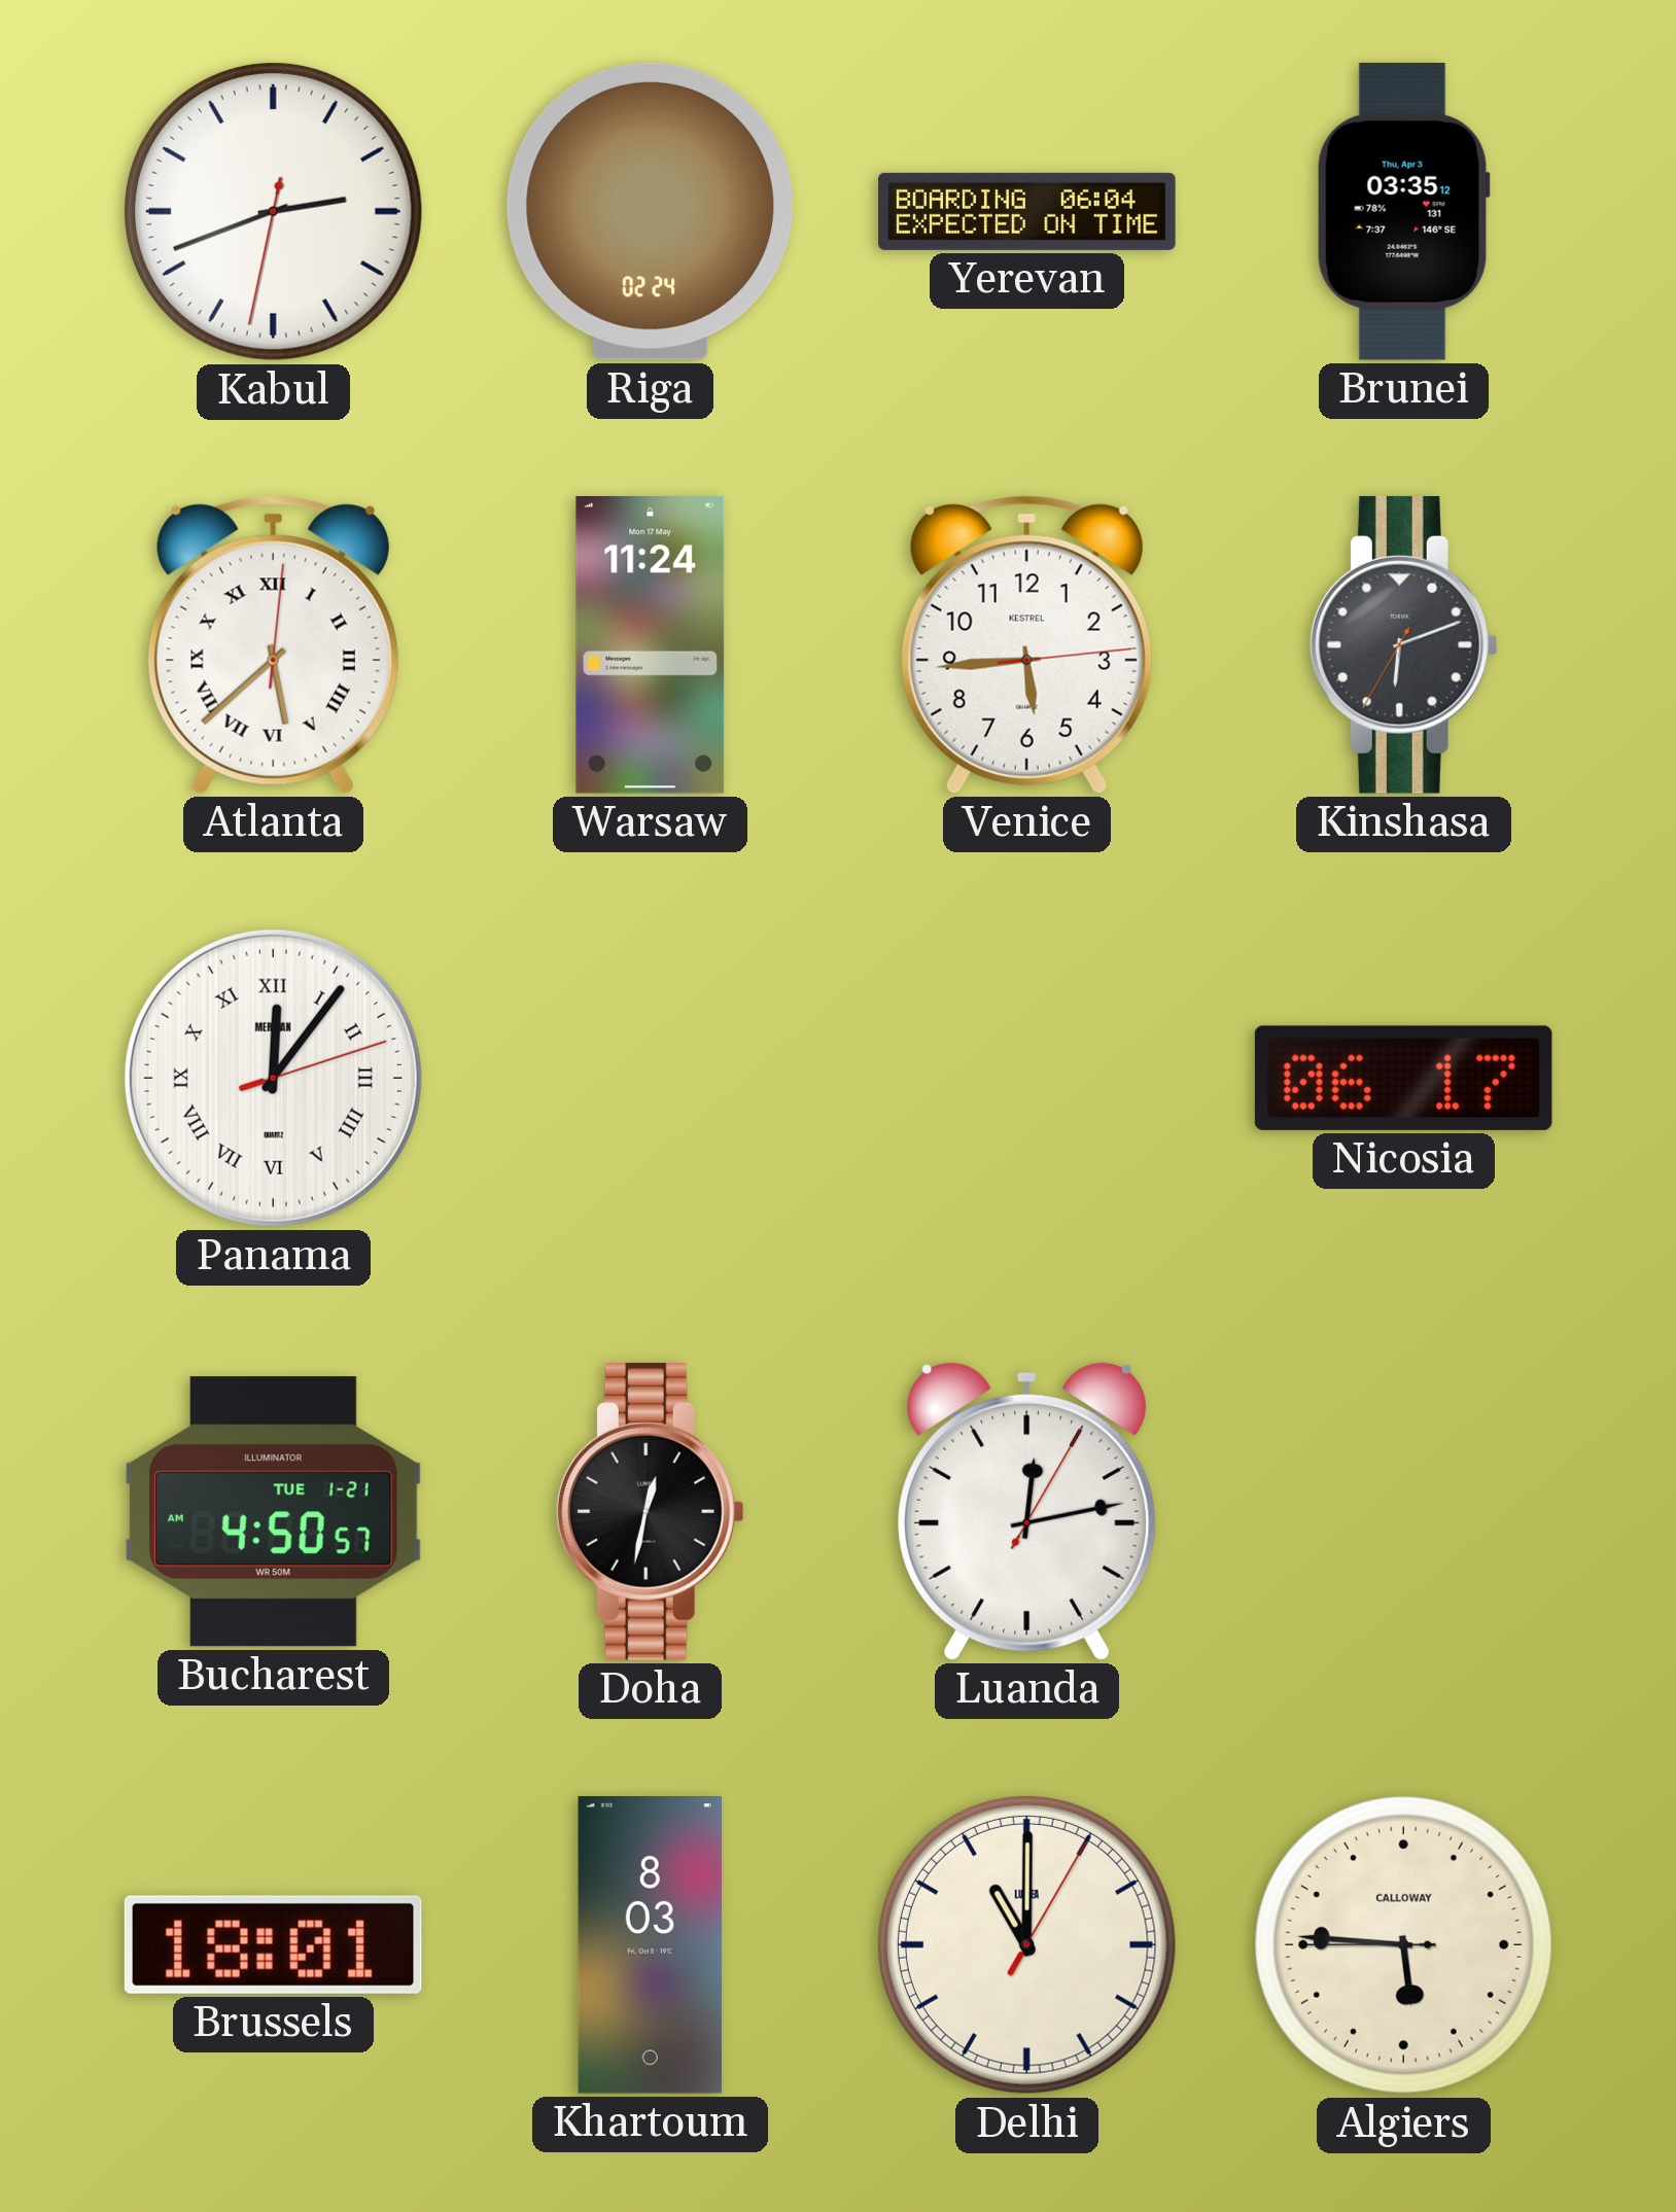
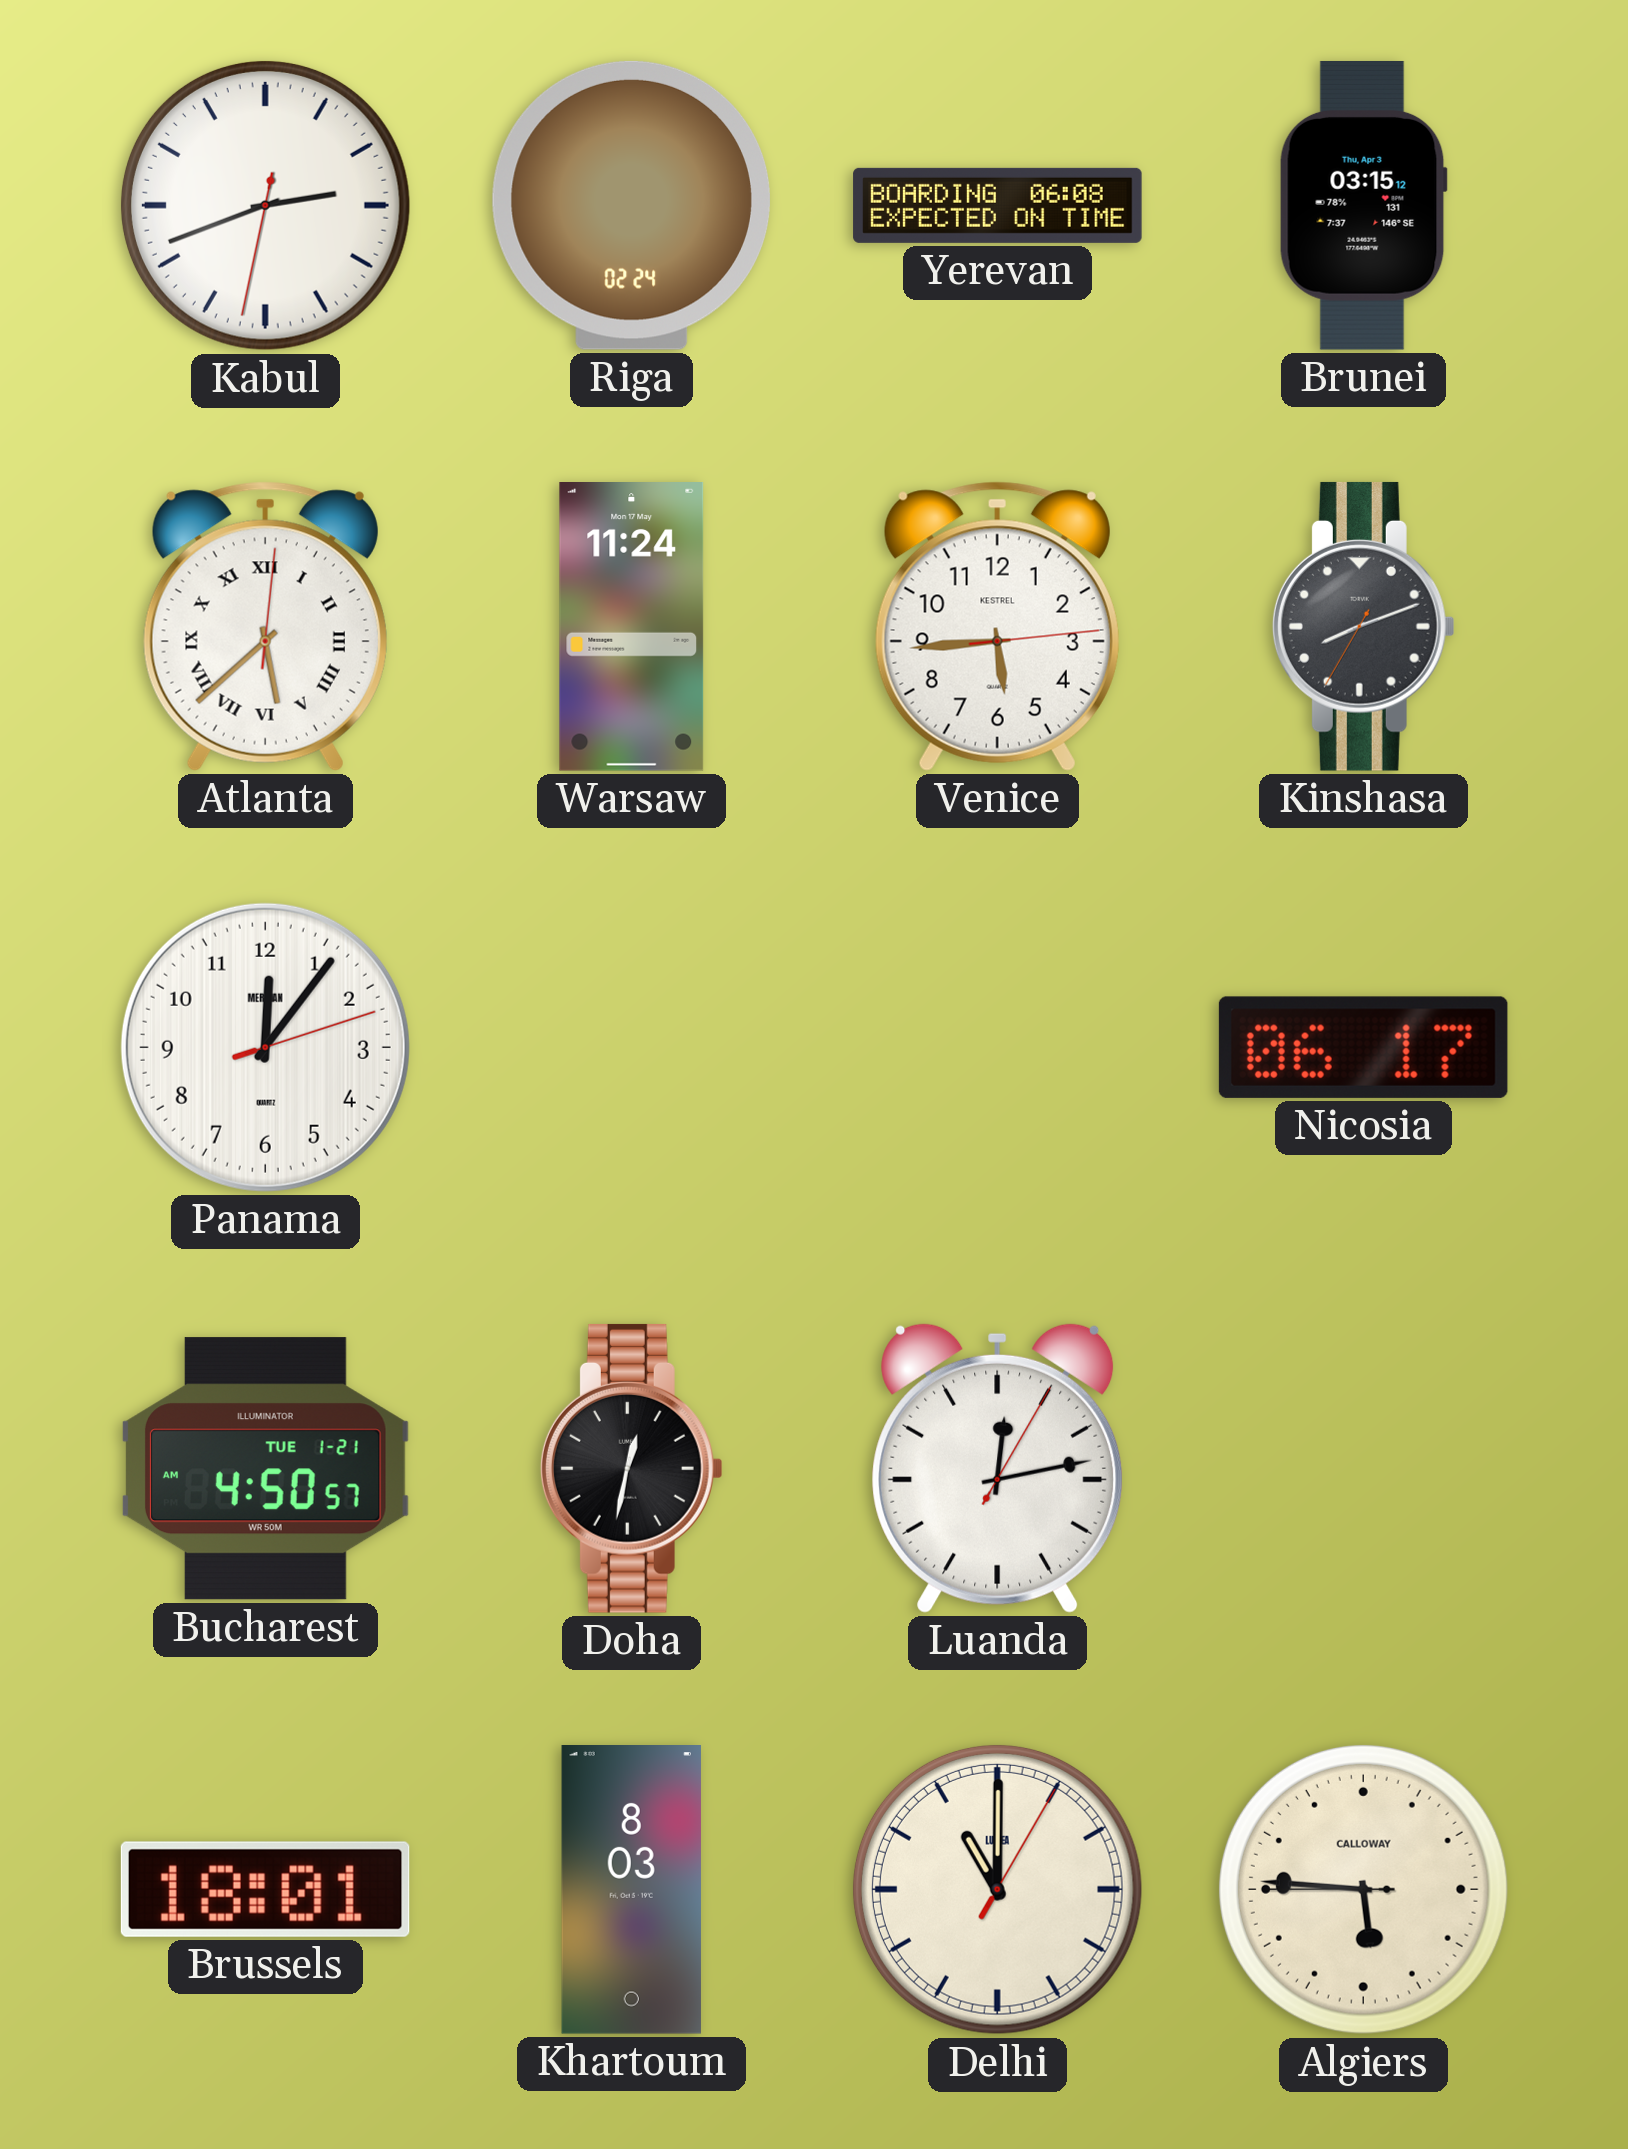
Yerevan: 06:04 -> 06:08
Brunei: 03:35 -> 03:15
Kinshasa: 6:11 -> 8:11
Panama numerals: Roman -> Arabic
